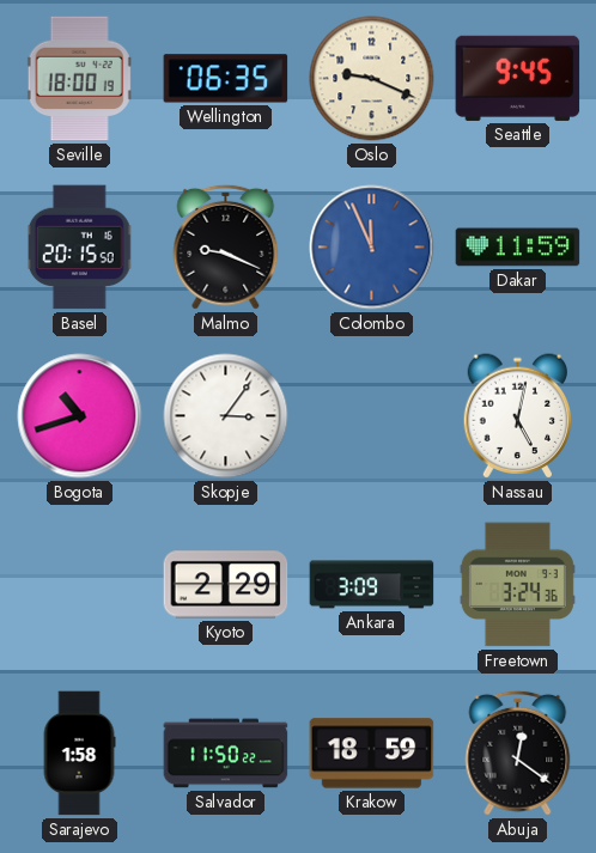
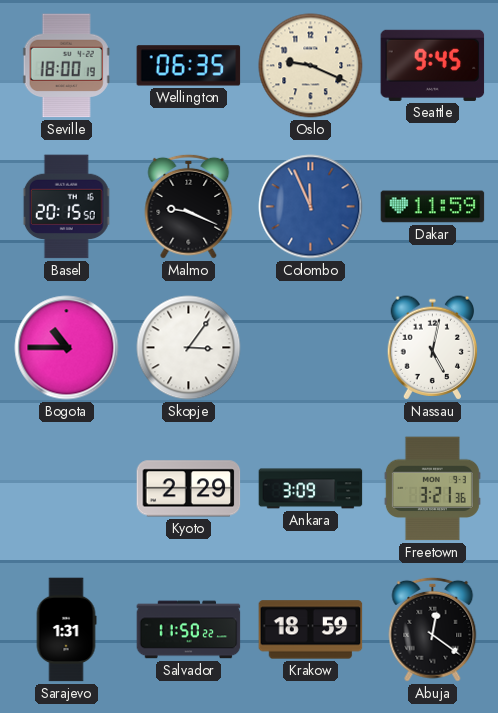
Bogota: 10:42 -> 10:45
Freetown: 3:24 -> 3:21
Sarajevo: 1:58 -> 1:31
